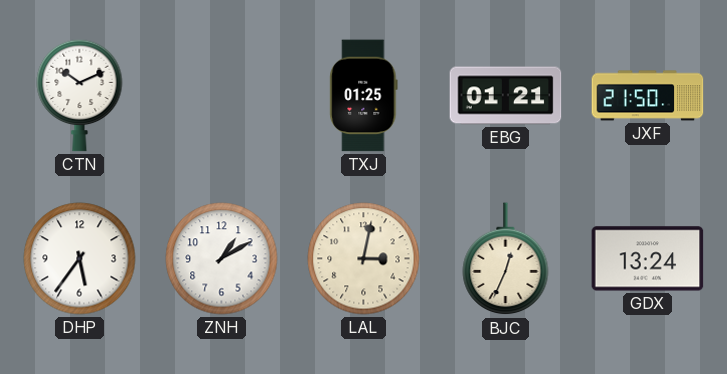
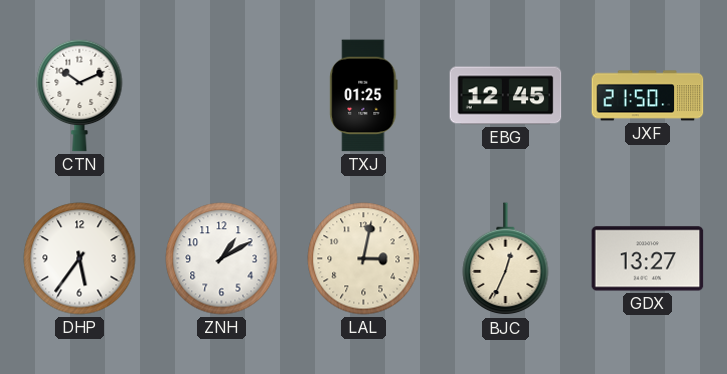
EBG: 01:21 -> 12:45
GDX: 13:24 -> 13:27
